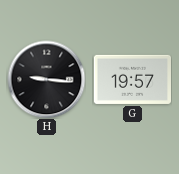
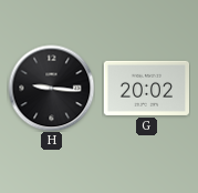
G: 19:57 -> 20:02
